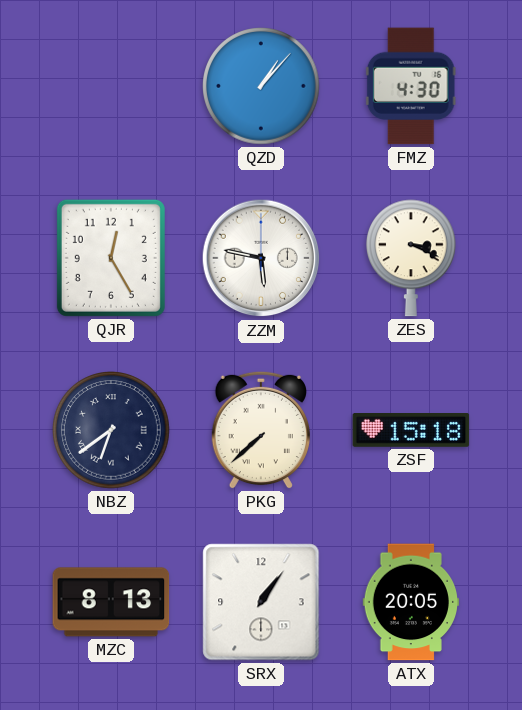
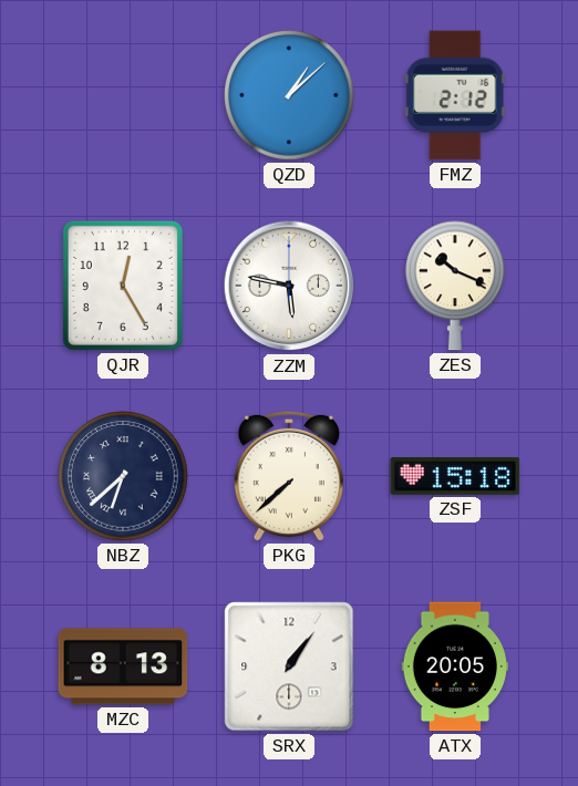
QZD: 1:07 -> 1:08
FMZ: 4:30 -> 2:12
ZES: 3:19 -> 10:19
NBZ: 6:39 -> 6:38
